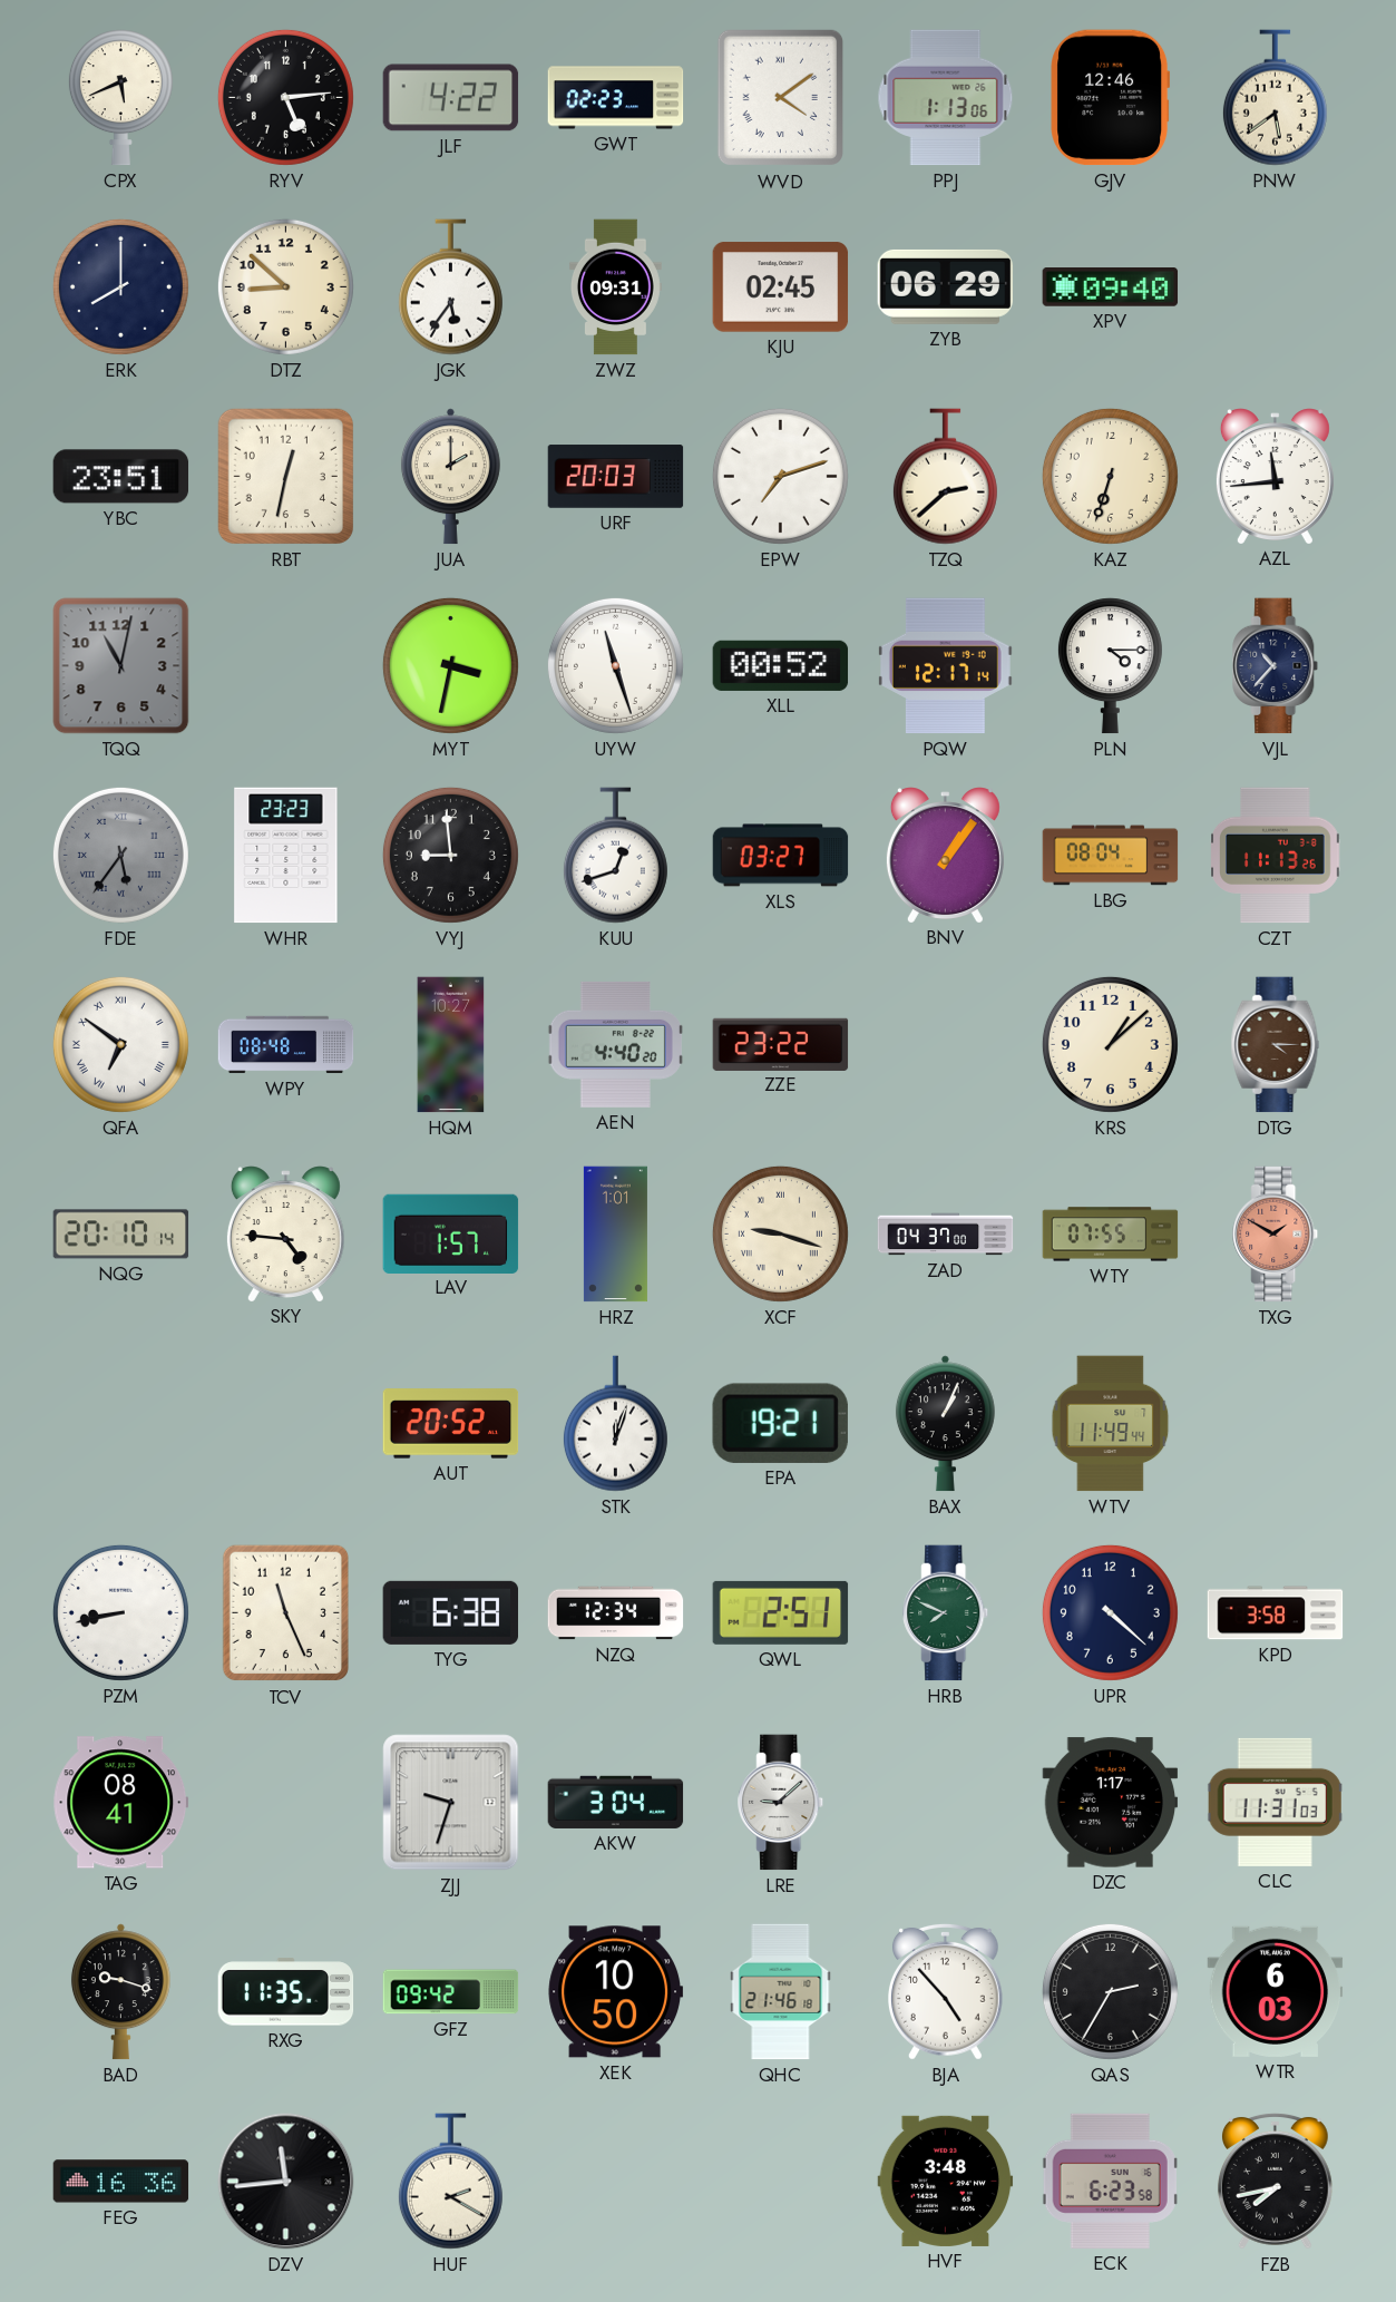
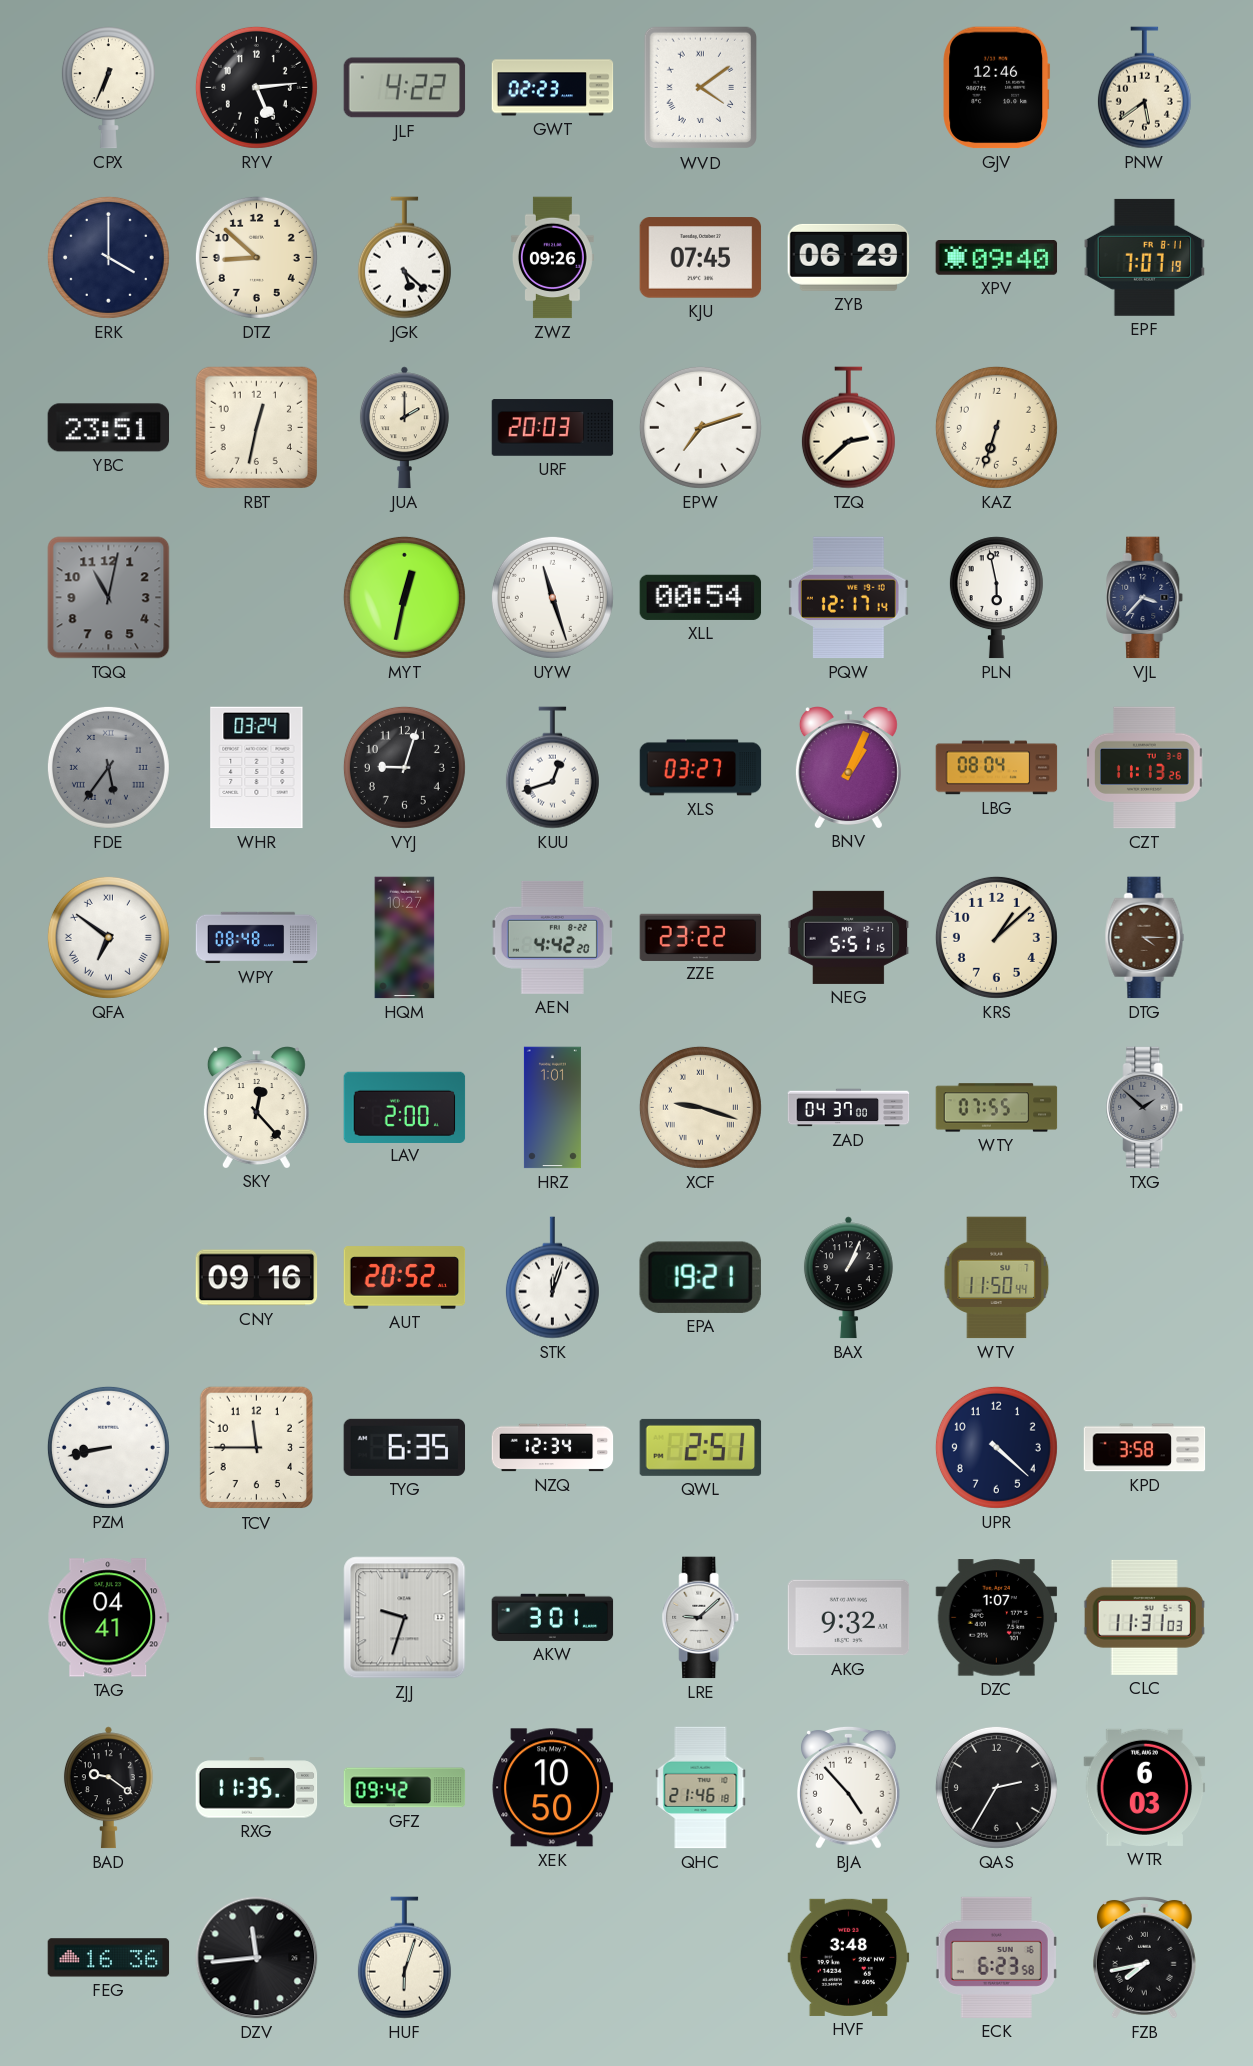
CPX: 5:41 -> 6:34
PPJ: 1:13 -> none
ERK: 8:00 -> 4:00
JGK: 5:36 -> 5:22
ZWZ: 09:31 -> 09:26
KJU: 02:45 -> 07:45
EPF: none -> 7:07
AZL: 11:44 -> none
MYT: 3:32 -> 12:32
XLL: 00:52 -> 00:54
PLN: 4:15 -> 5:58
VJL: 10:37 -> 3:37
WHR: 23:23 -> 03:24
VYJ: 8:59 -> 9:03
BNV: 1:06 -> 1:04
AEN: 4:40 -> 4:42
NEG: none -> 5:51
NQG: 20:10 -> none
SKY: 4:46 -> 12:23
LAV: 1:57 -> 2:00
TXG: 1:50 -> 1:52
TXG dial: salmon -> grey
CNY: none -> 09:16
WTV: 11:49 -> 11:50
TCV: 11:26 -> 11:45
TYG: 6:38 -> 6:35
HRB: 7:49 -> none
TAG: 08:41 -> 04:41
AKW: 3:04 -> 3:01
AKG: none -> 9:32
DZC: 1:17 -> 1:07
BAD: 9:18 -> 9:21
HUF: 2:20 -> 6:03
